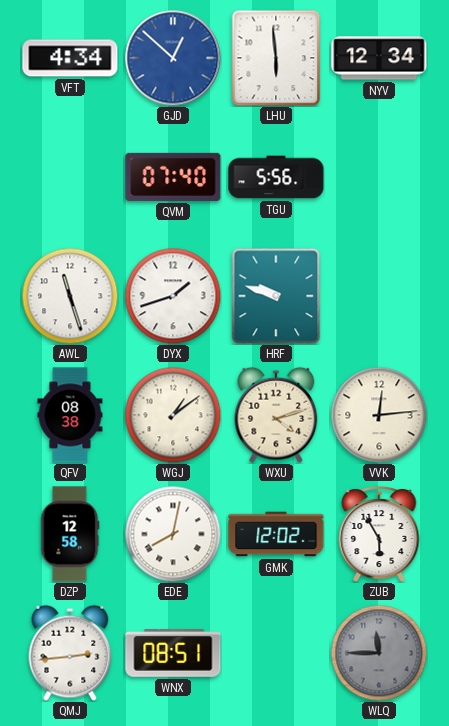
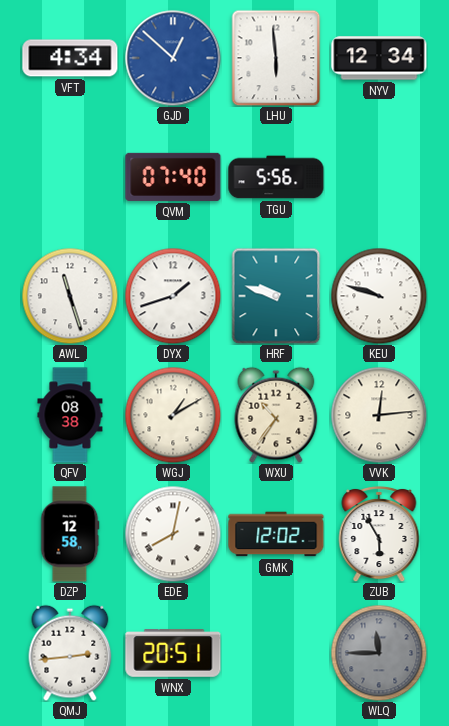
KEU: none -> 9:48
WGJ: 1:09 -> 1:10
WXU: 4:12 -> 10:36
WNX: 08:51 -> 20:51
